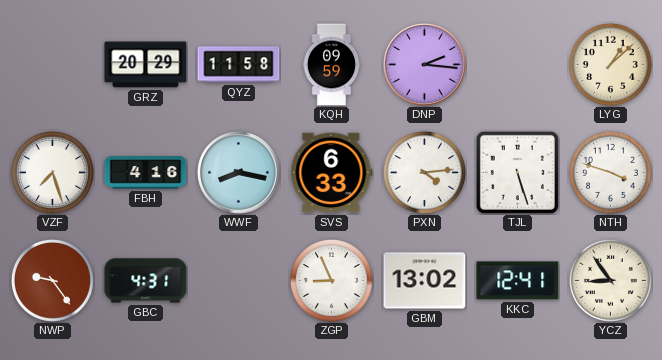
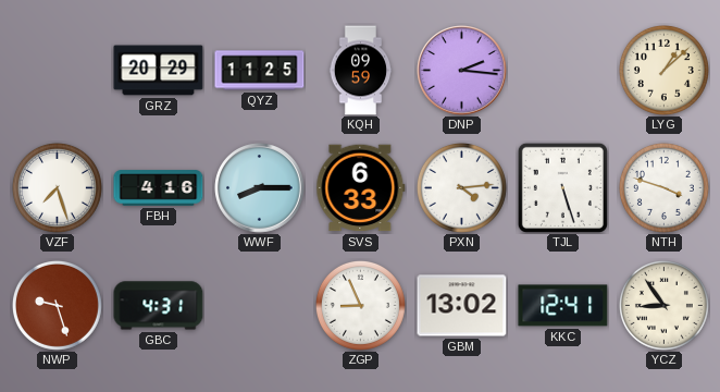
QYZ: 11:58 -> 11:25
WWF: 8:17 -> 8:15
NWP: 9:24 -> 9:27
